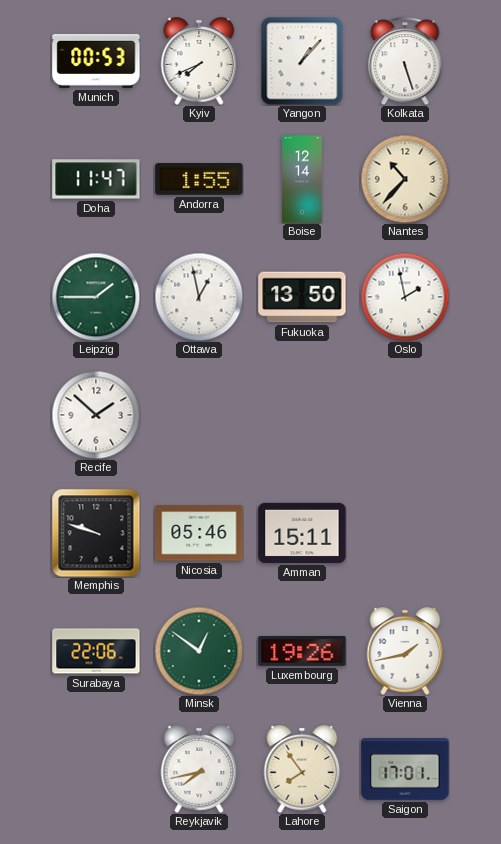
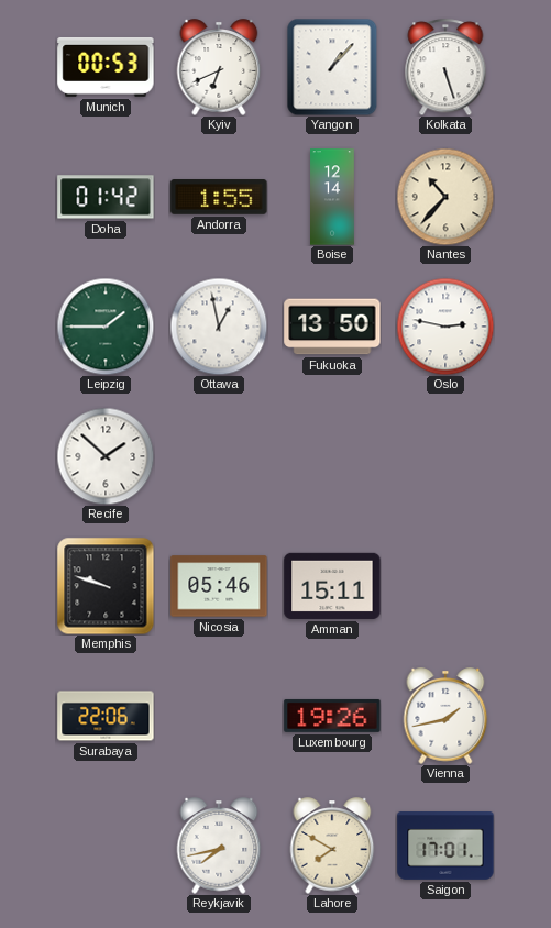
Kyiv: 7:41 -> 6:41
Doha: 11:47 -> 01:42
Oslo: 1:58 -> 2:47
Minsk: 12:51 -> none
Lahore: 7:54 -> 7:50
